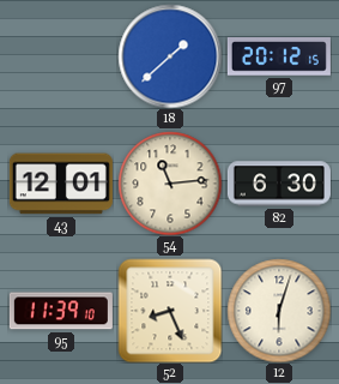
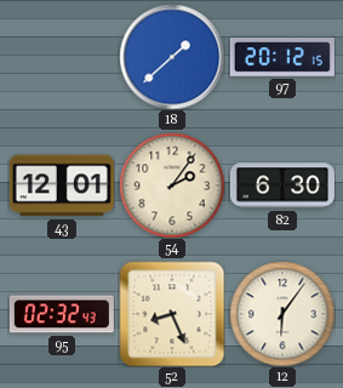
54: 11:14 -> 2:06
95: 11:39 -> 02:32
12: 6:03 -> 6:06
